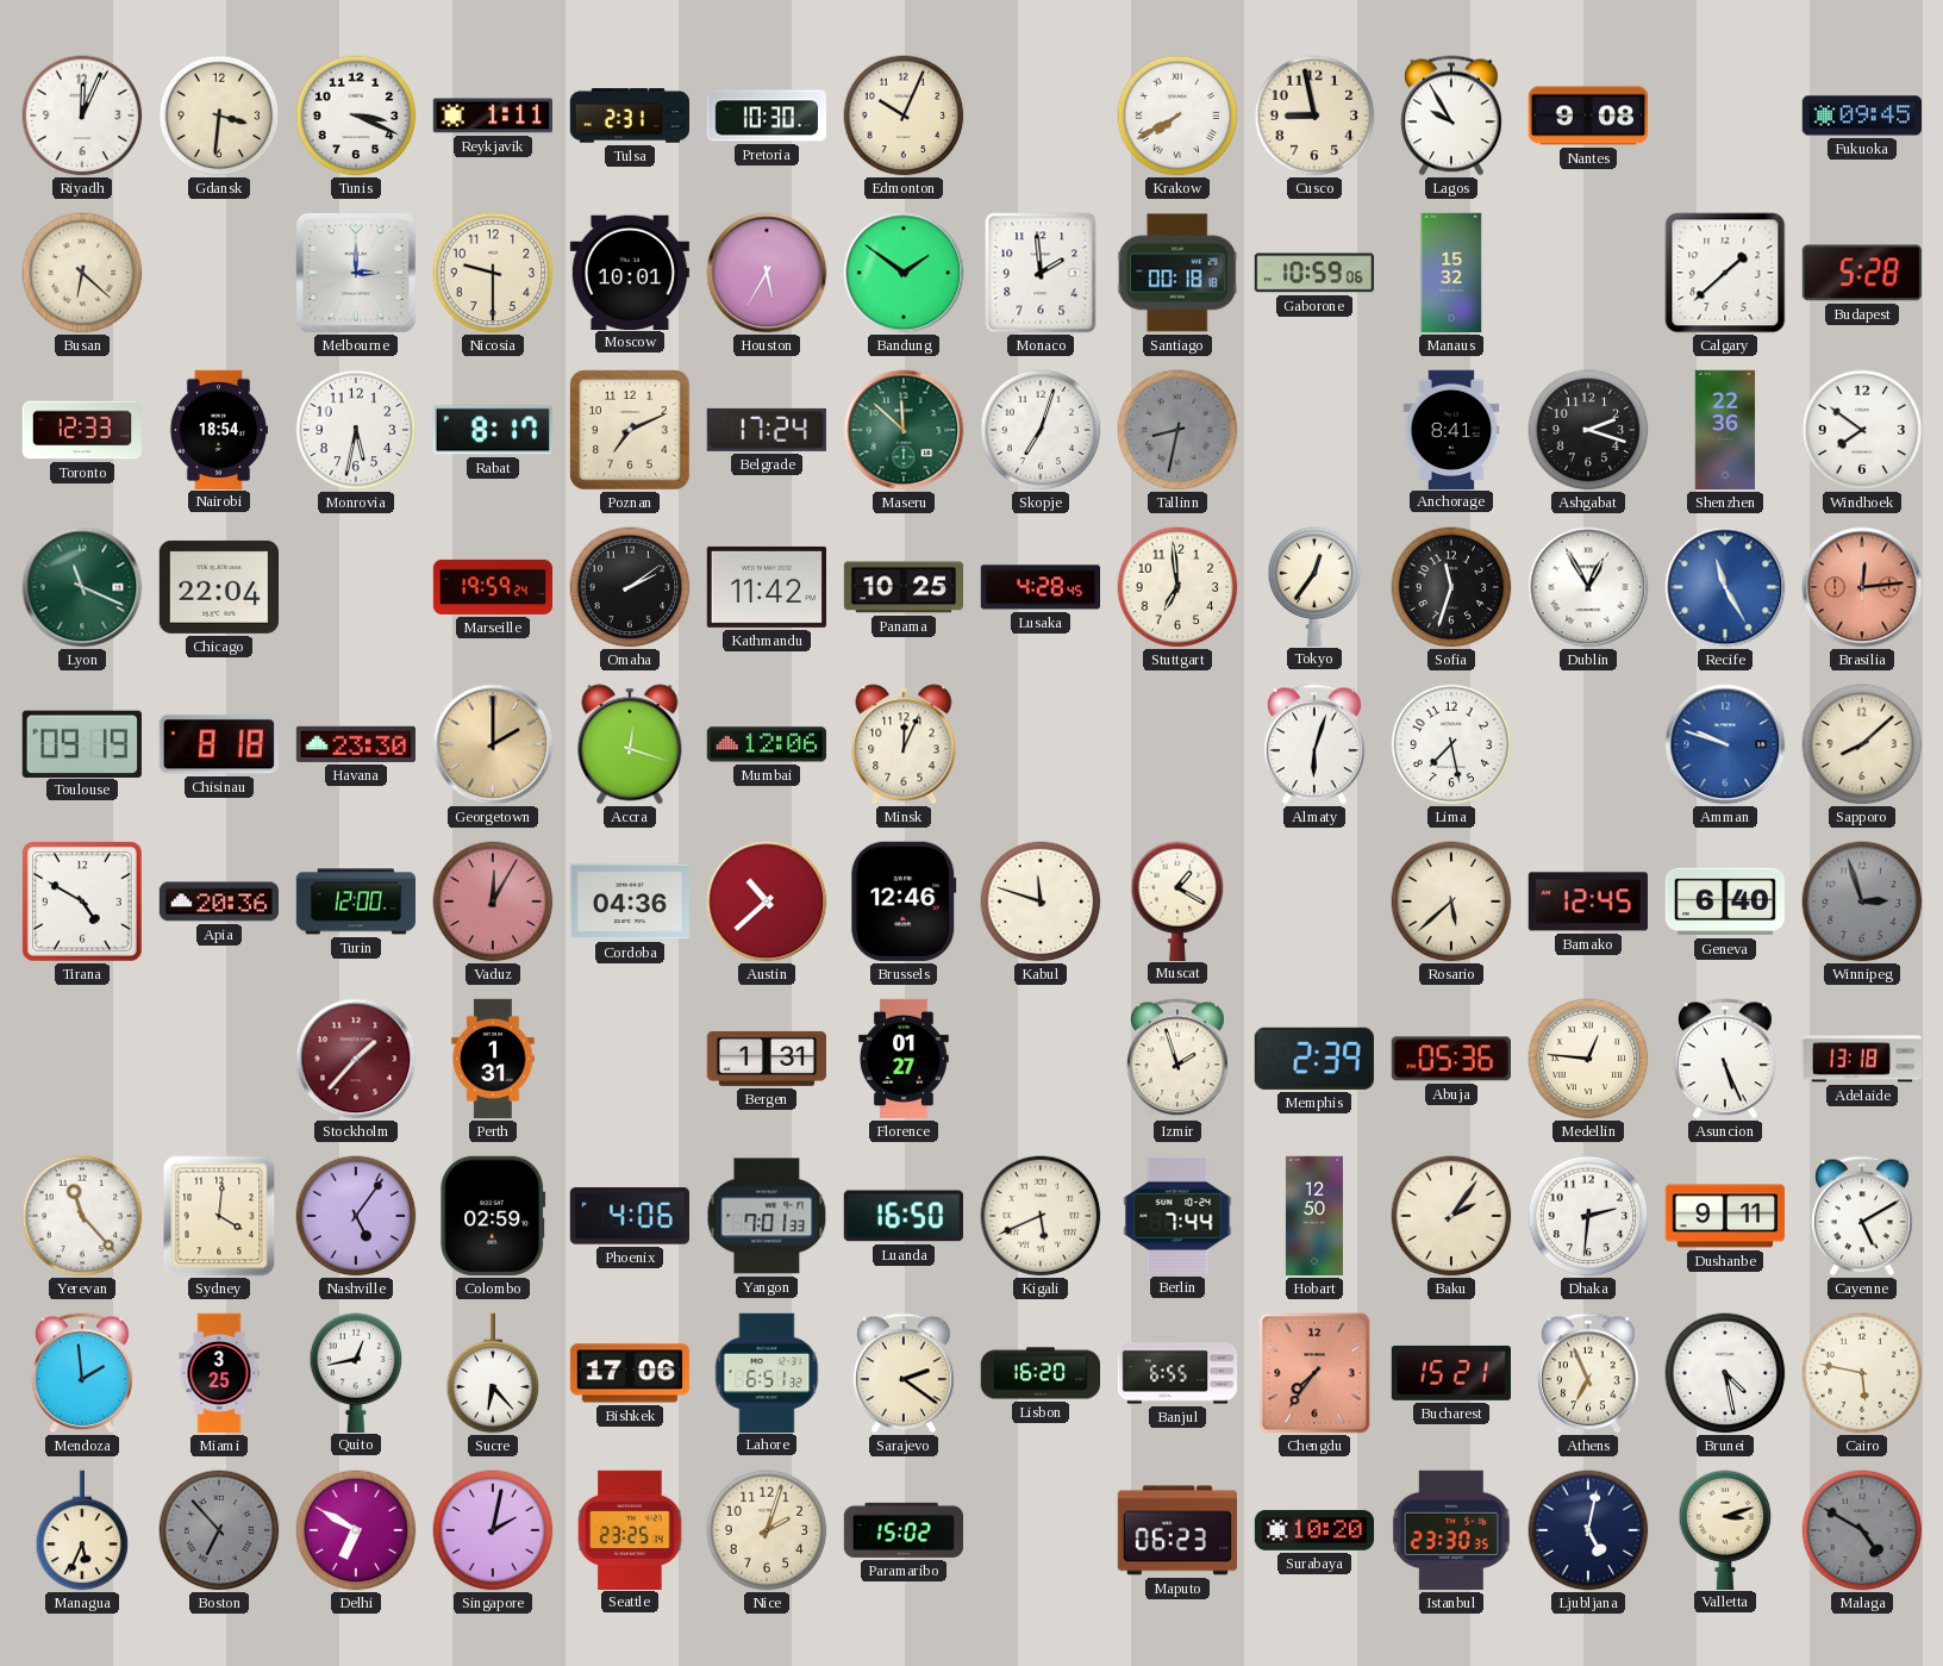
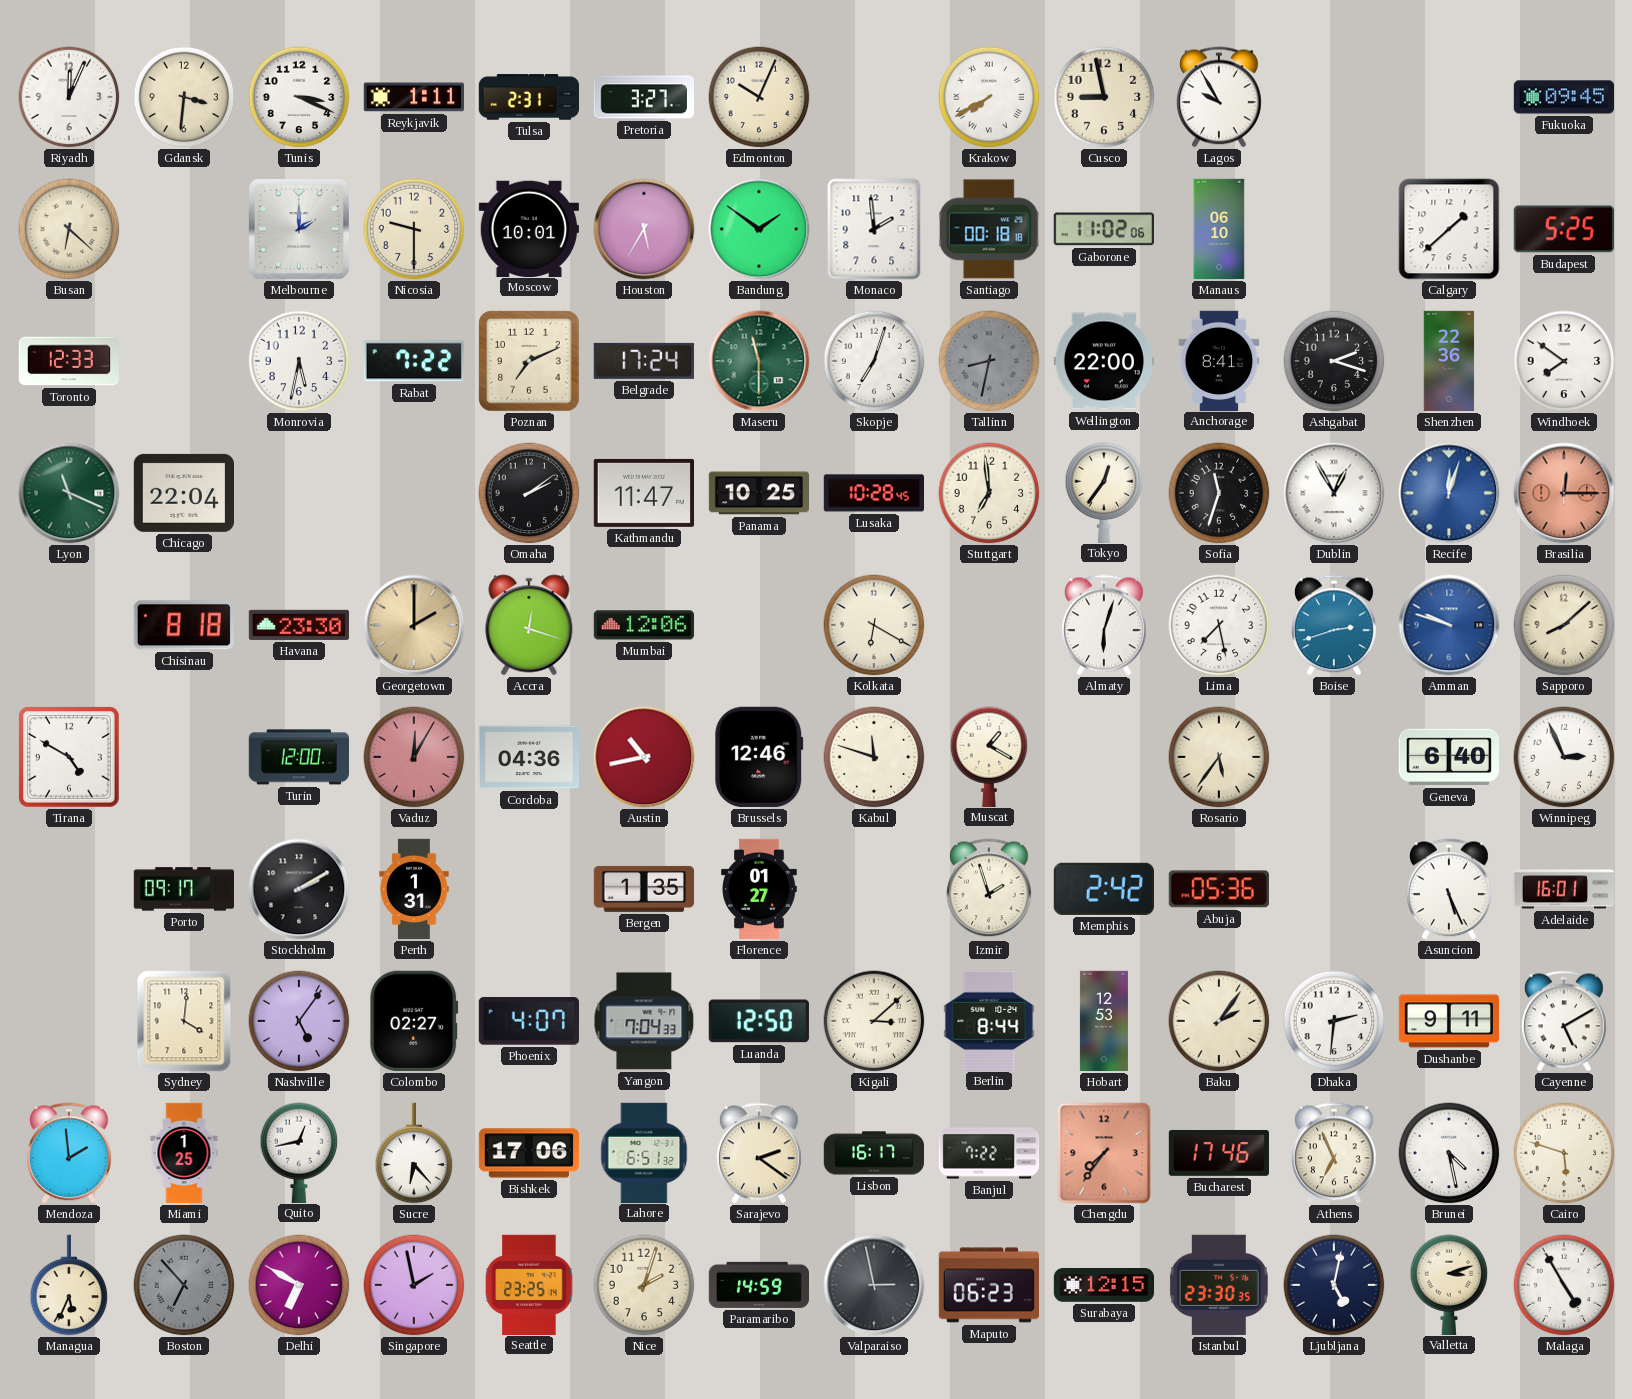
Pretoria: 10:30 -> 3:27
Nantes: 9:08 -> none
Melbourne: 3:00 -> 2:00
Gaborone: 10:59 -> 11:02
Manaus: 15:32 -> 06:10
Budapest: 5:28 -> 5:25
Nairobi: 18:54 -> none
Rabat: 8:17 -> 7:22
Maseru: 11:52 -> 11:30
Wellington: none -> 22:00
Marseille: 19:59 -> none
Kathmandu: 11:42 -> 11:47
Lusaka: 4:28 -> 10:28
Recife: 11:25 -> 12:03
Brasilia: 12:14 -> 12:15
Toulouse: 09:19 -> none
Minsk: 12:04 -> none
Kolkata: none -> 6:20
Boise: none -> 2:42
Apia: 20:36 -> none
Austin: 10:38 -> 10:43
Rosario: 5:38 -> 5:36
Bamako: 12:45 -> none
Winnipeg: 2:57 -> 2:56
Winnipeg dial: grey -> white
Porto: none -> 09:17
Stockholm: 1:37 -> 2:10
Stockholm dial: burgundy -> black
Bergen: 1:31 -> 1:35
Memphis: 2:39 -> 2:42
Medellin: 12:46 -> none
Adelaide: 13:18 -> 16:01
Yerevan: 11:23 -> none
Colombo: 02:59 -> 02:27
Phoenix: 4:06 -> 4:07
Yangon: 7:01 -> 7:04
Luanda: 16:50 -> 12:50
Kigali: 5:41 -> 3:08
Berlin: 7:44 -> 8:44
Hobart: 12:50 -> 12:53
Miami: 3:25 -> 1:25
Lisbon: 16:20 -> 16:17
Banjul: 6:55 -> 7:22
Bucharest: 15:21 -> 17:46
Cairo: 5:47 -> 5:48
Singapore: 2:02 -> 1:58
Paramaribo: 15:02 -> 14:59
Valparaiso: none -> 2:58
Surabaya: 10:20 -> 12:15
Malaga: 4:50 -> 4:55
Malaga dial: grey -> white
